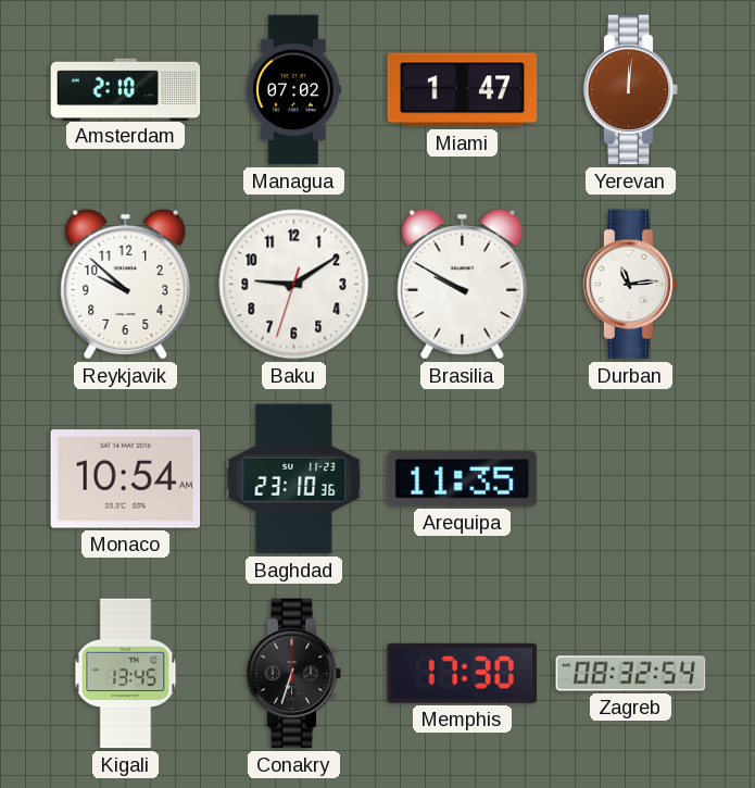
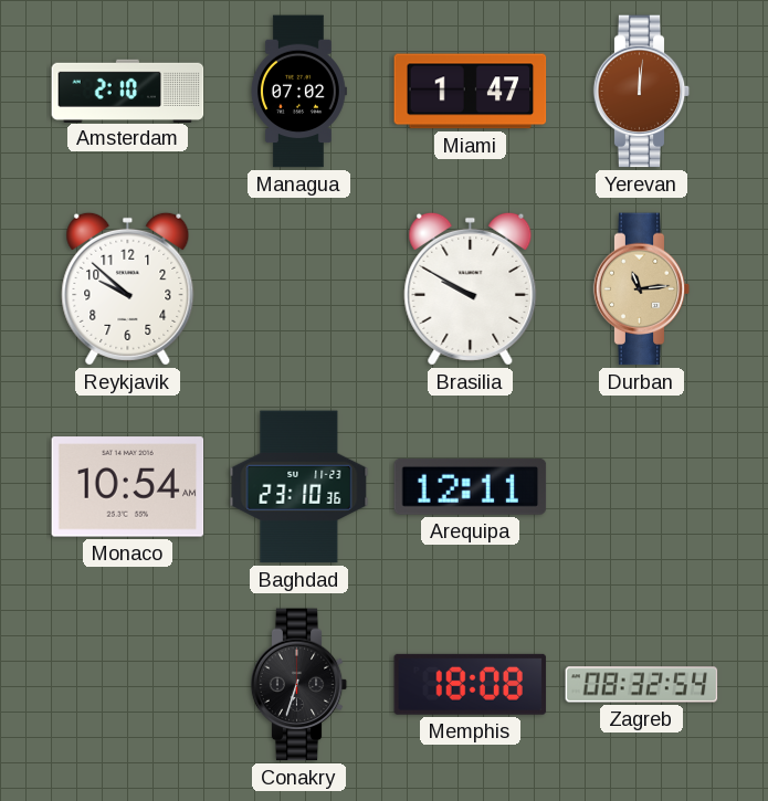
Baku: 9:09 -> none
Durban dial: white -> champagne
Arequipa: 11:35 -> 12:11
Kigali: 13:45 -> none
Memphis: 17:30 -> 18:08
